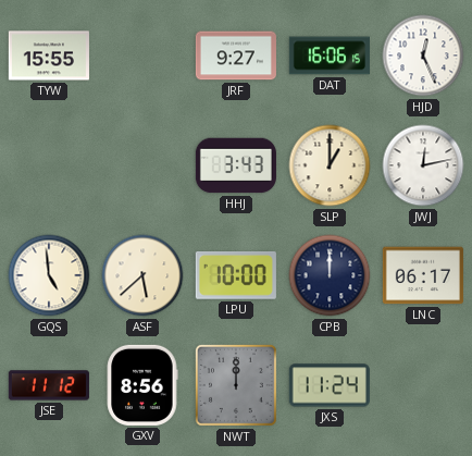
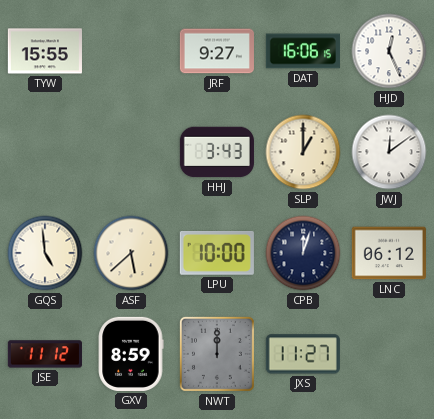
JWJ: 12:13 -> 12:09
CPB: 12:00 -> 12:03
LNC: 06:17 -> 06:12
GXV: 8:56 -> 8:59
JXS: 11:24 -> 11:27
